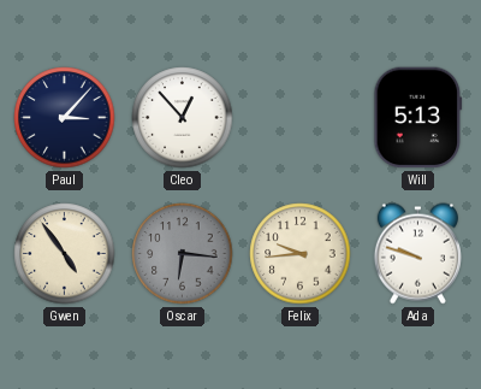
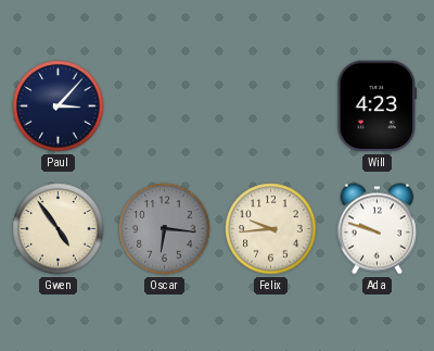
Cleo: 12:53 -> none
Will: 5:13 -> 4:23
